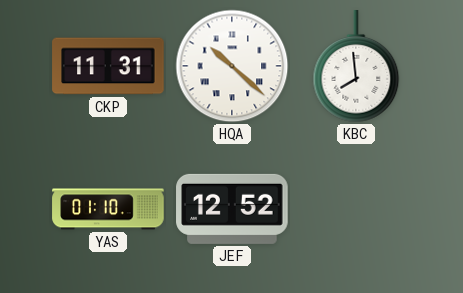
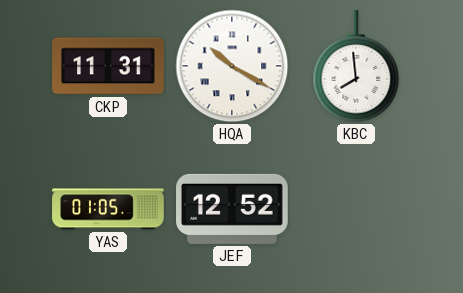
HQA: 10:22 -> 10:20
YAS: 01:10 -> 01:05
